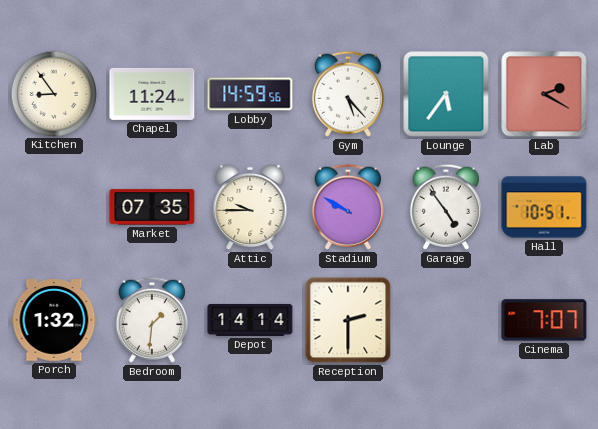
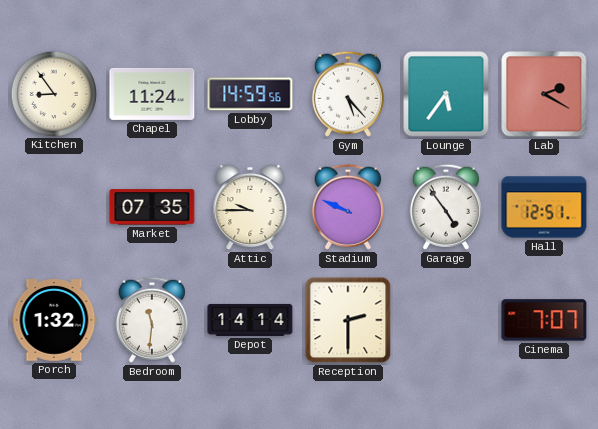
Stadium: 9:50 -> 9:49
Hall: 10:51 -> 12:51
Bedroom: 1:31 -> 11:31
